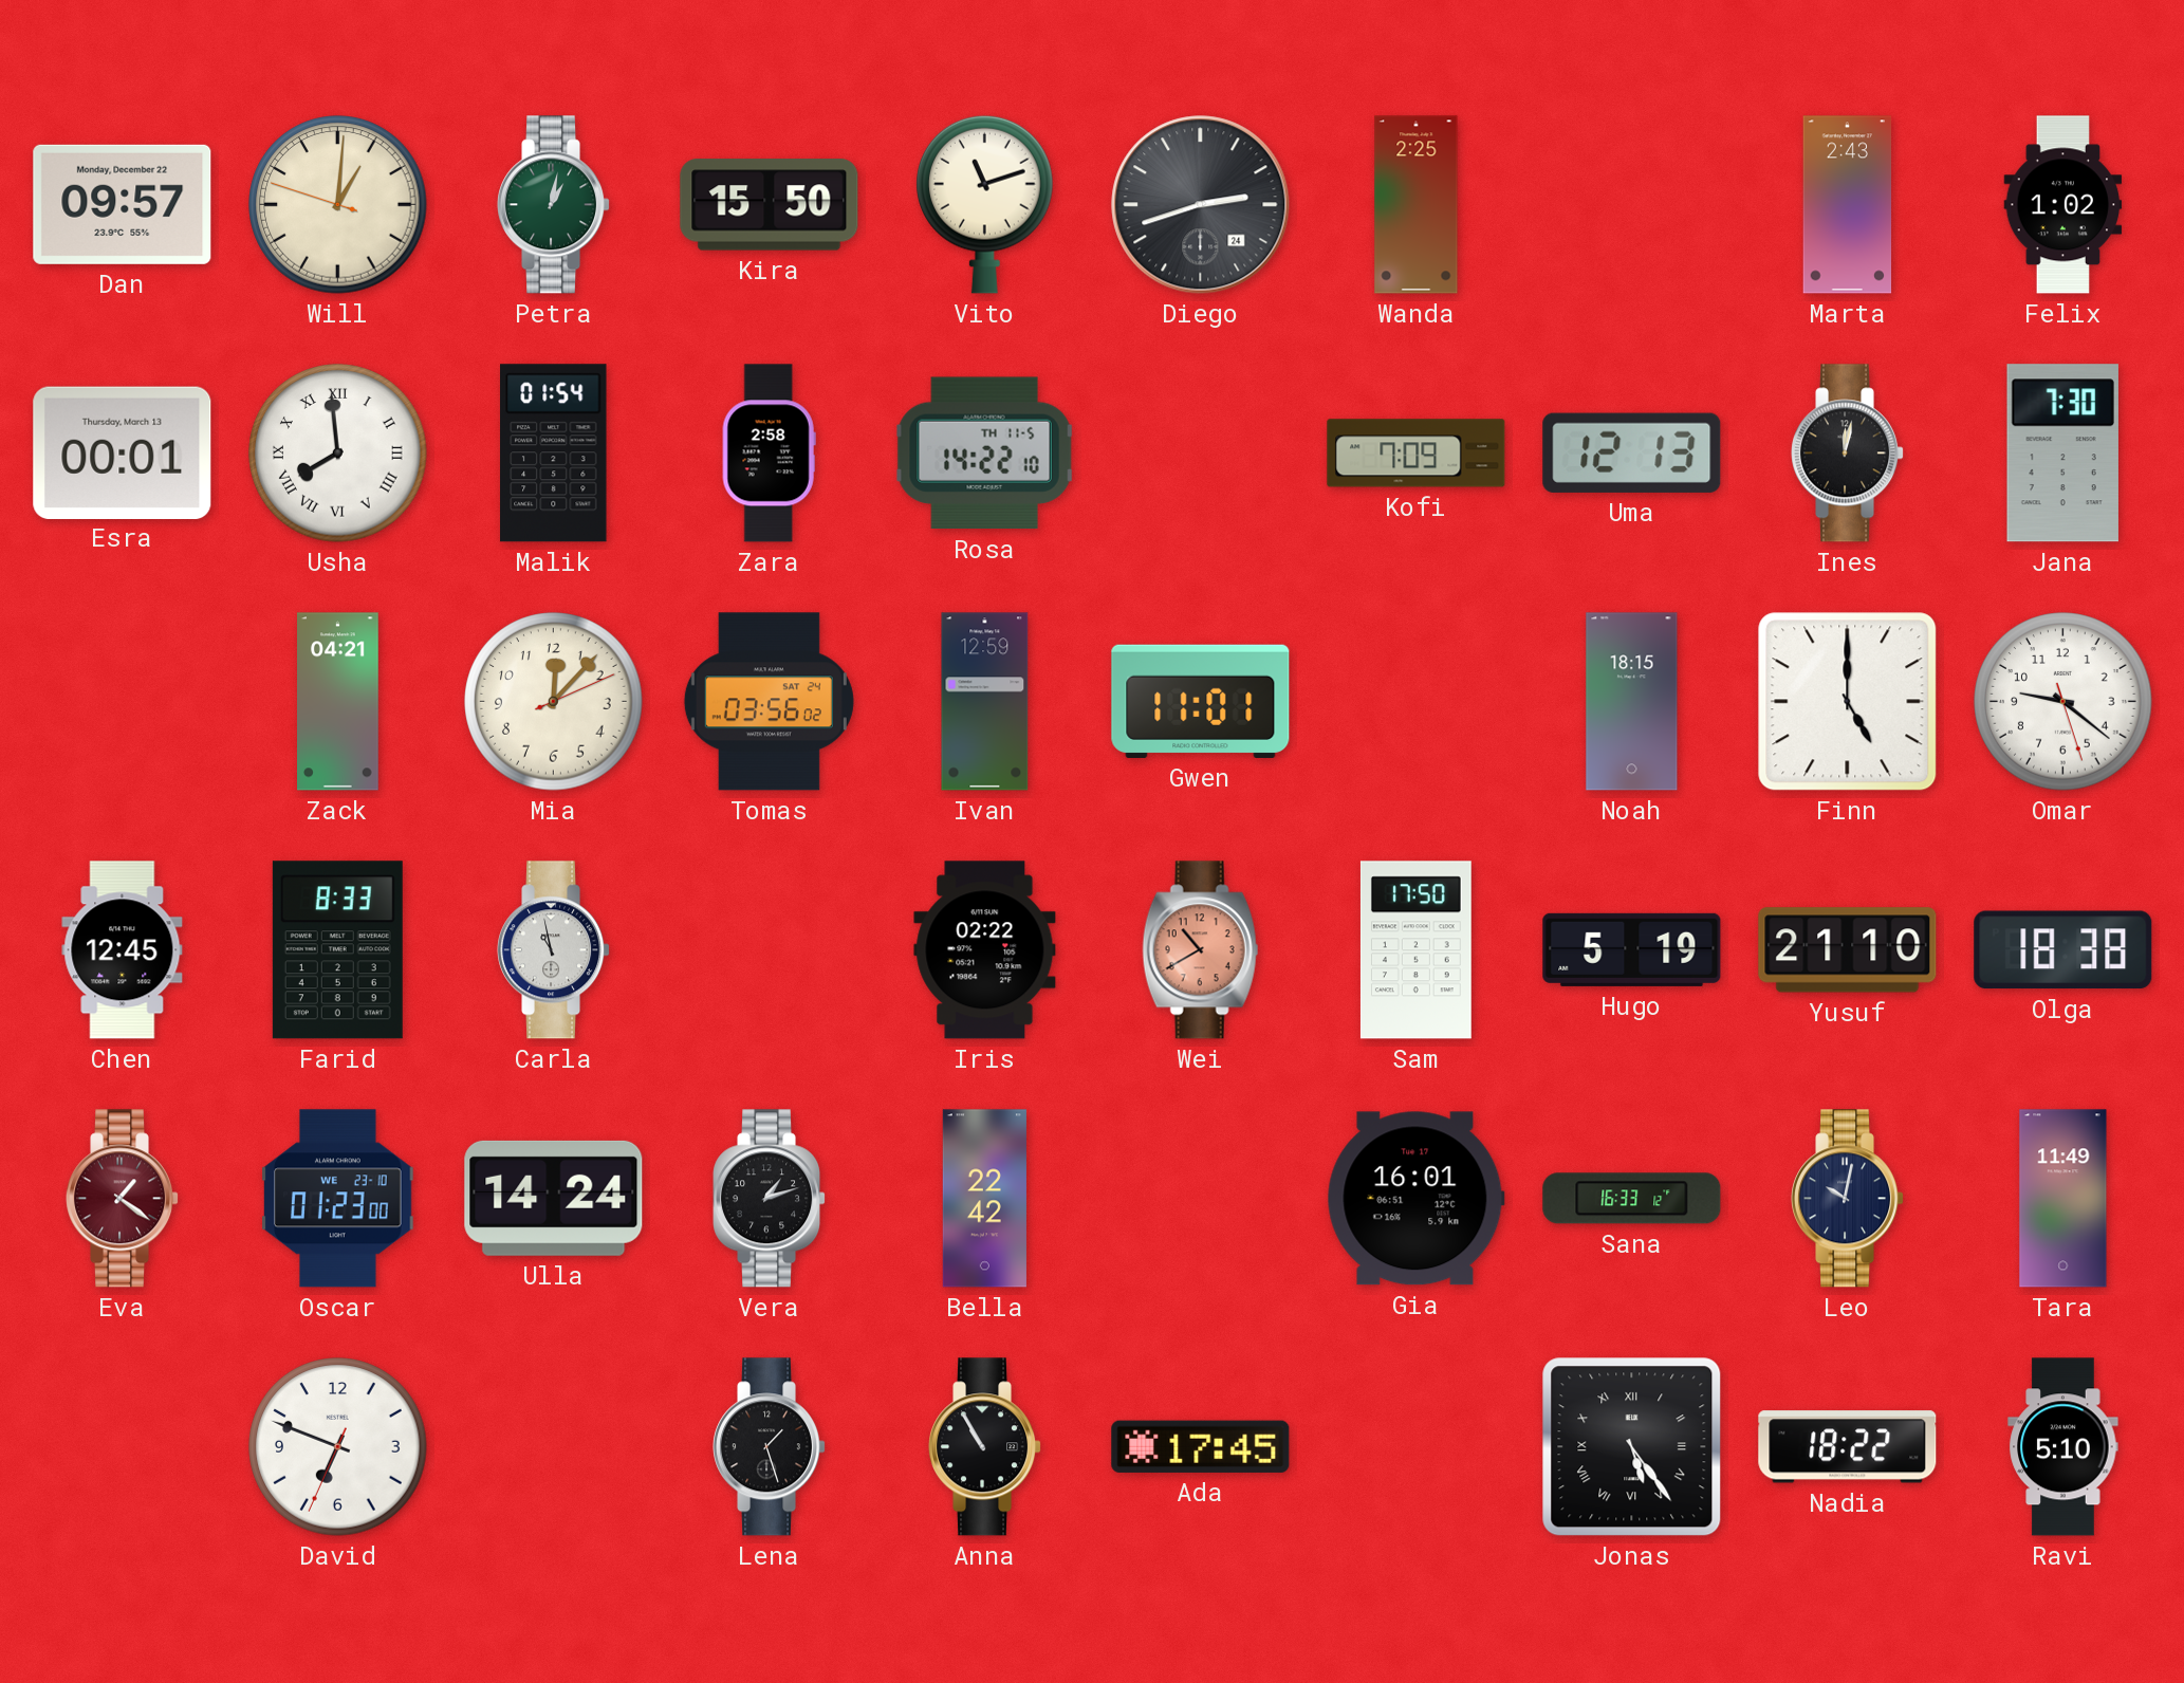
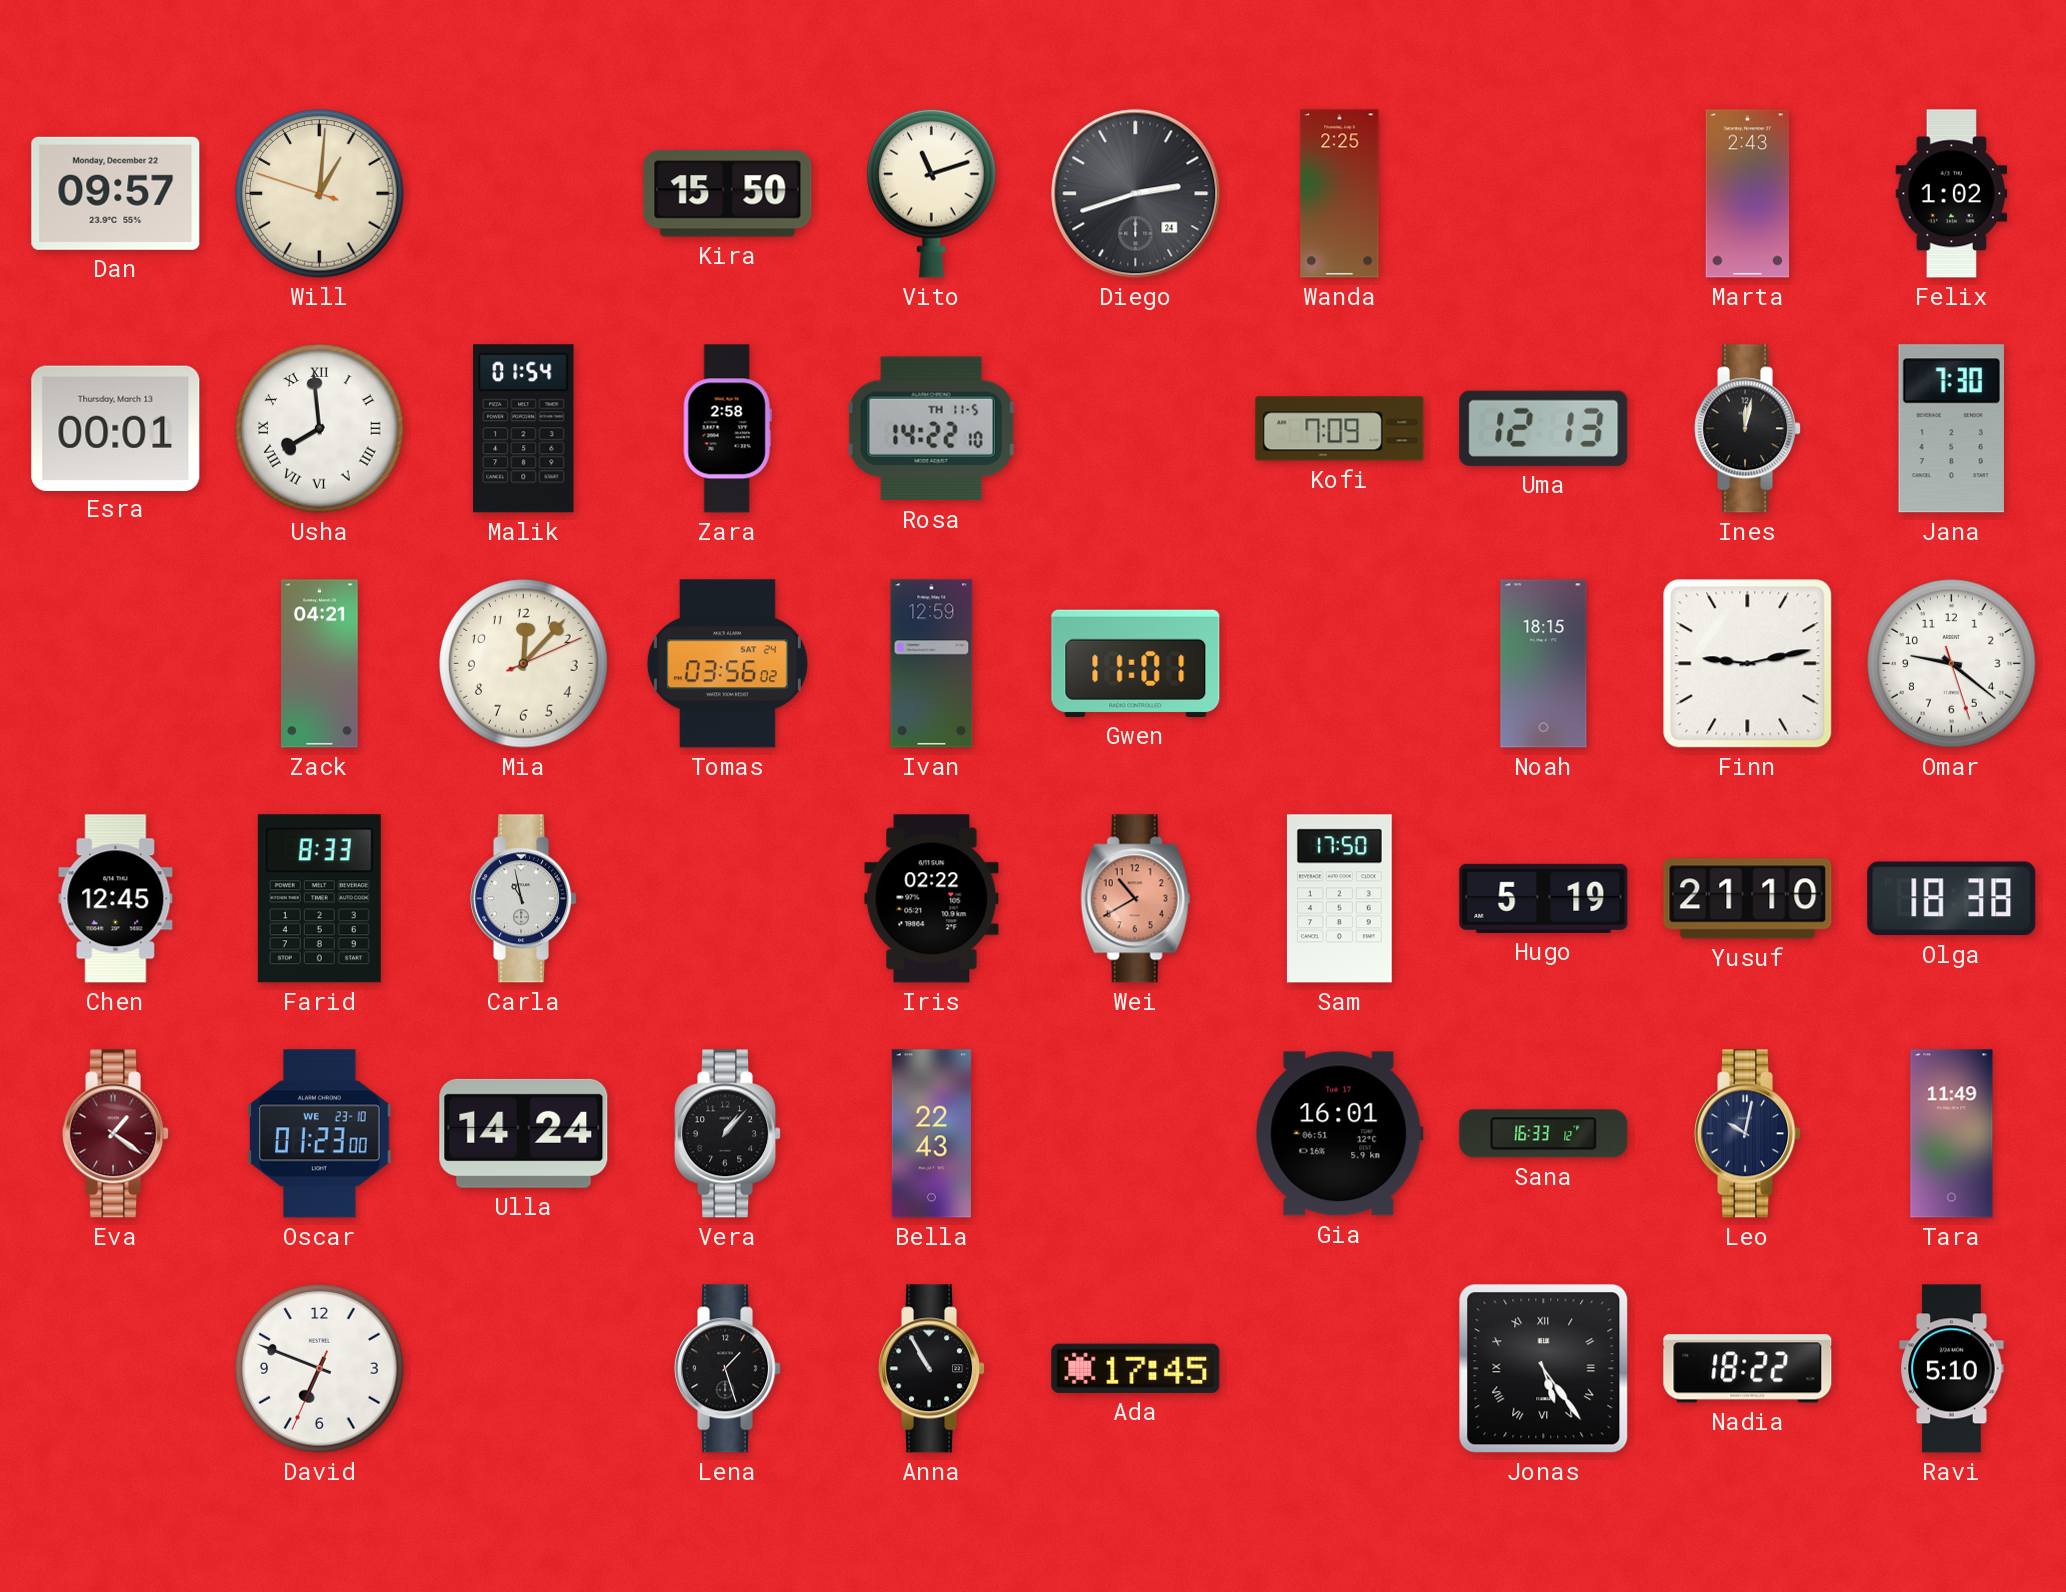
Petra: 1:02 -> none
Finn: 5:00 -> 9:13
Vera: 1:12 -> 1:07
Bella: 22:42 -> 22:43
